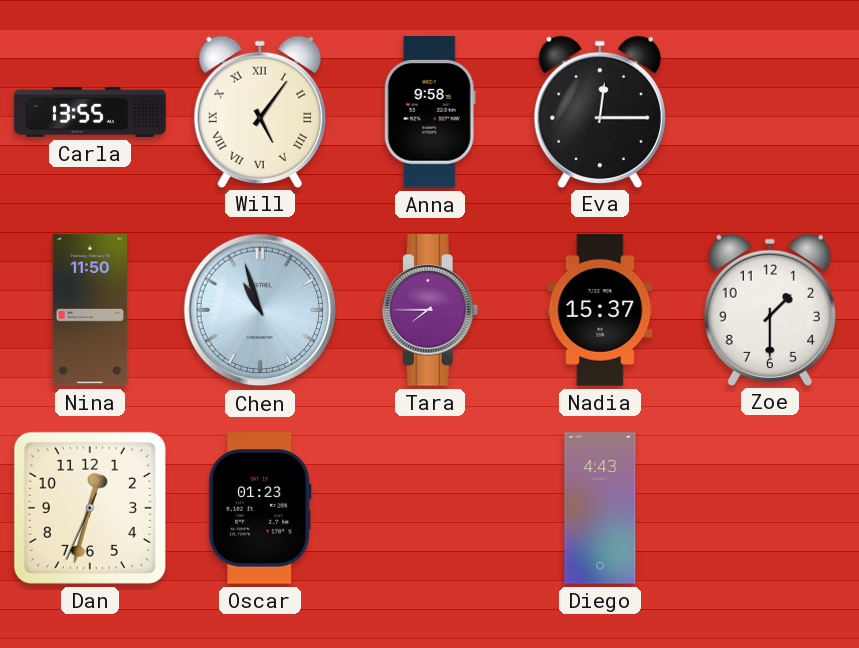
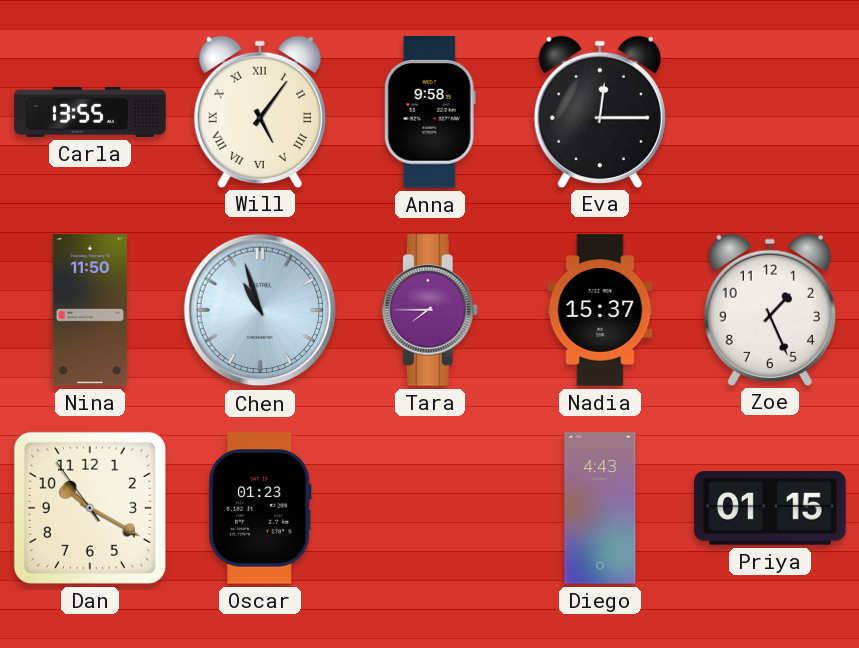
Zoe: 1:30 -> 1:26
Dan: 12:32 -> 10:19
Priya: none -> 01:15
